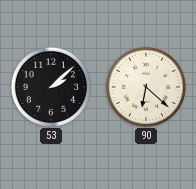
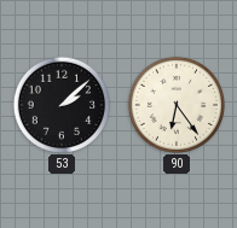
90: 6:22 -> 6:24
